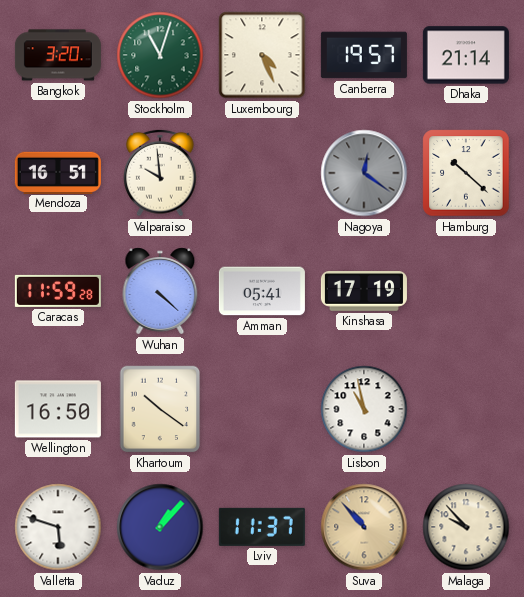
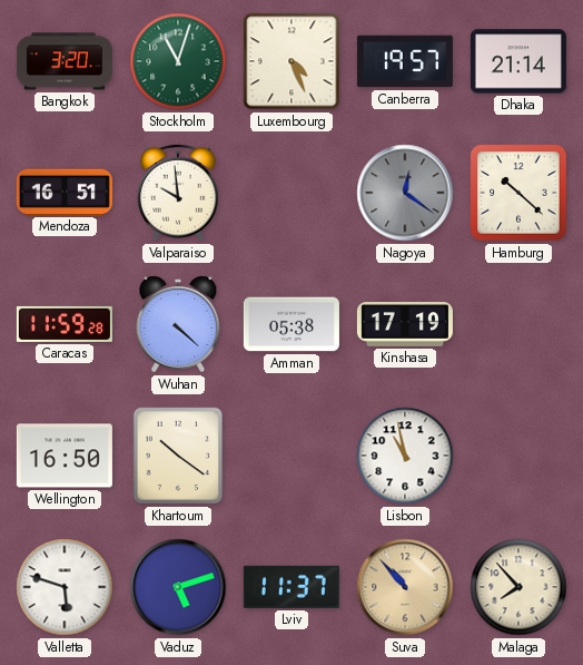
Amman: 05:41 -> 05:38
Vaduz: 1:07 -> 5:12
Malaga: 9:53 -> 7:53
